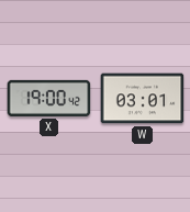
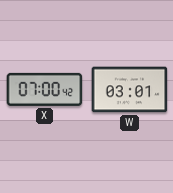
X: 19:00 -> 07:00
